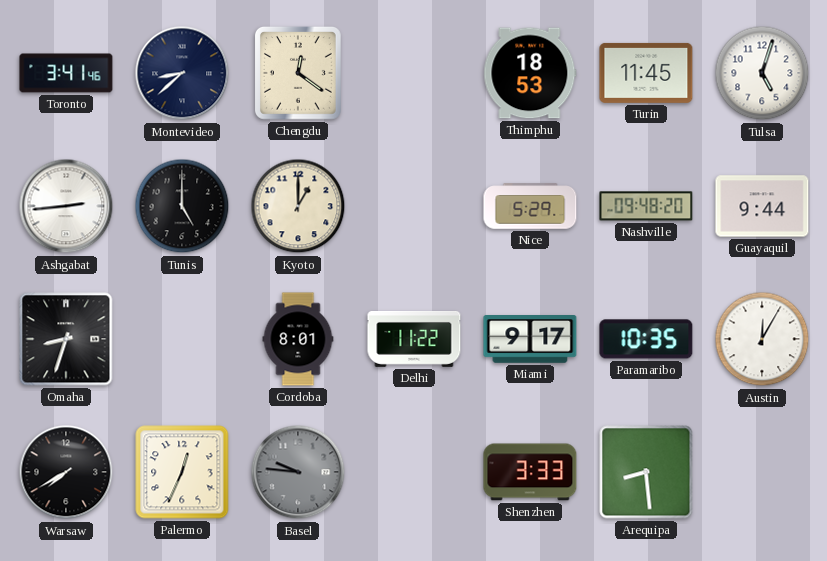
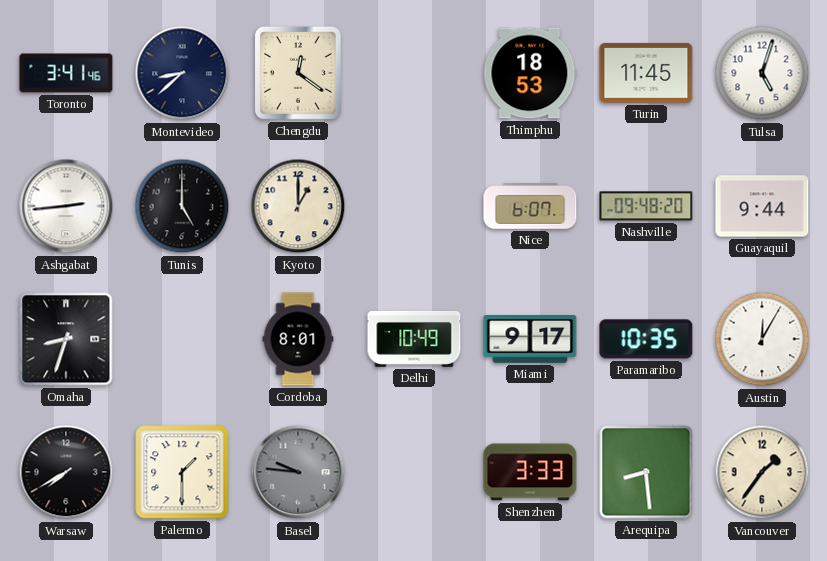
Nice: 5:29 -> 6:07
Delhi: 11:22 -> 10:49
Palermo: 12:34 -> 1:30
Vancouver: none -> 1:36
